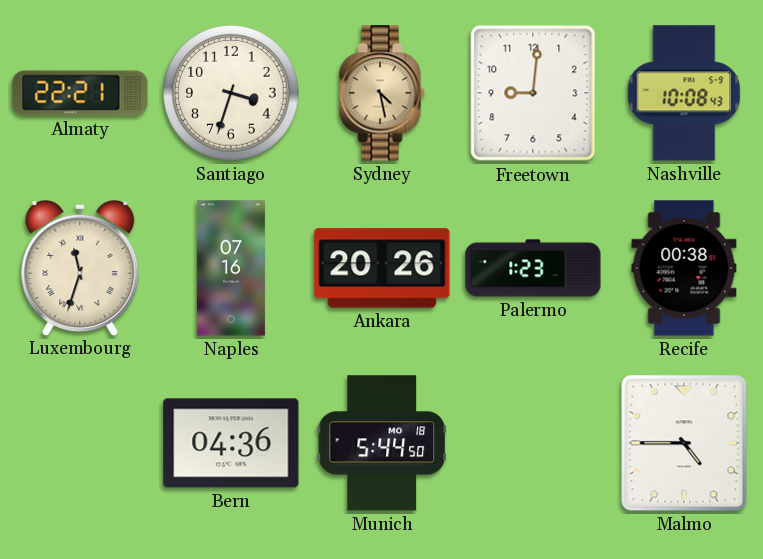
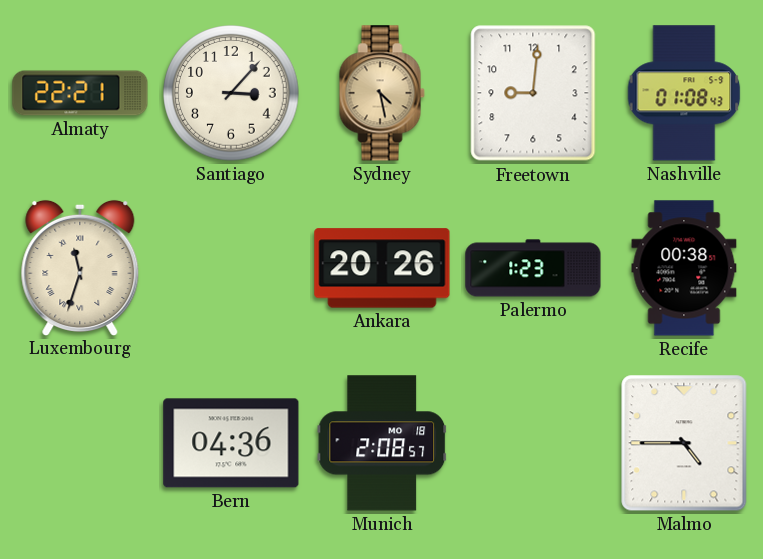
Santiago: 3:33 -> 3:07
Nashville: 10:08 -> 01:08
Naples: 07:16 -> none
Munich: 5:44 -> 2:08
